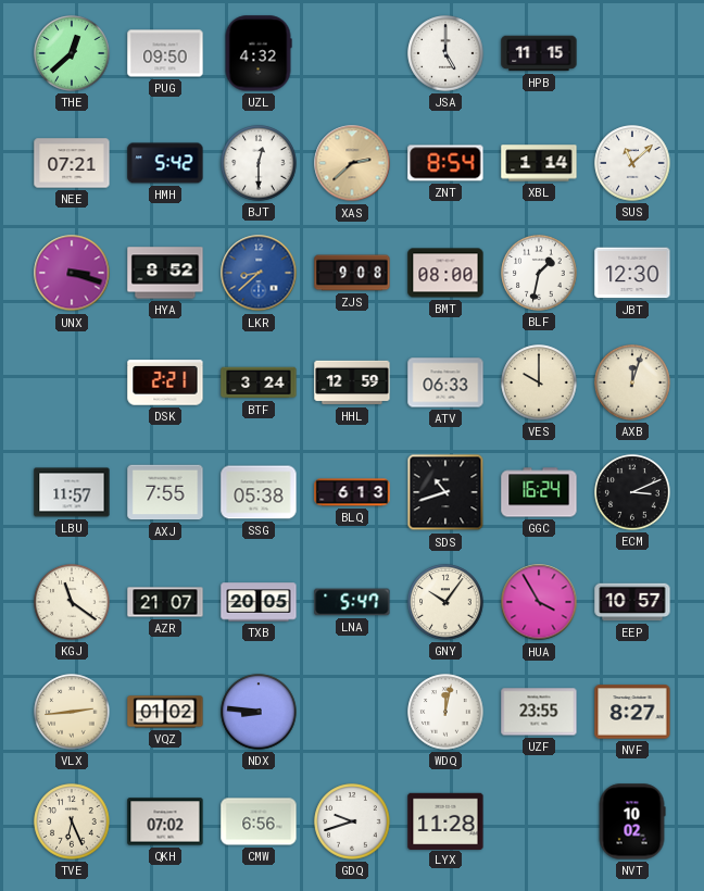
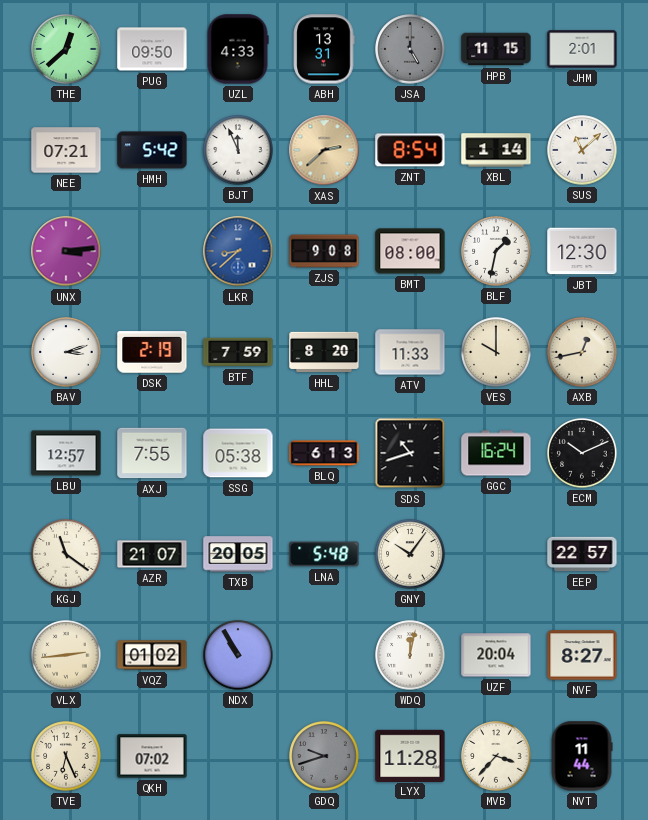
UZL: 4:32 -> 4:33
ABH: none -> 13:31
JSA dial: white -> grey
JHM: none -> 2:01
BJT: 12:30 -> 11:56
UNX: 3:18 -> 3:14
HYA: 8:52 -> none
BAV: none -> 3:12
DSK: 2:21 -> 2:19
BTF: 3:24 -> 7:59
HHL: 12:59 -> 8:20
ATV: 06:33 -> 11:33
AXB: 12:03 -> 12:43
LBU: 11:57 -> 12:57
ECM: 3:11 -> 10:11
LNA: 5:47 -> 5:48
HUA: 3:55 -> none
EEP: 10:57 -> 22:57
NDX: 8:46 -> 10:55
UZF: 23:55 -> 20:04
CMW: 6:56 -> none
GDQ dial: white -> grey
MVB: none -> 3:37
NVT: 10:02 -> 11:44
